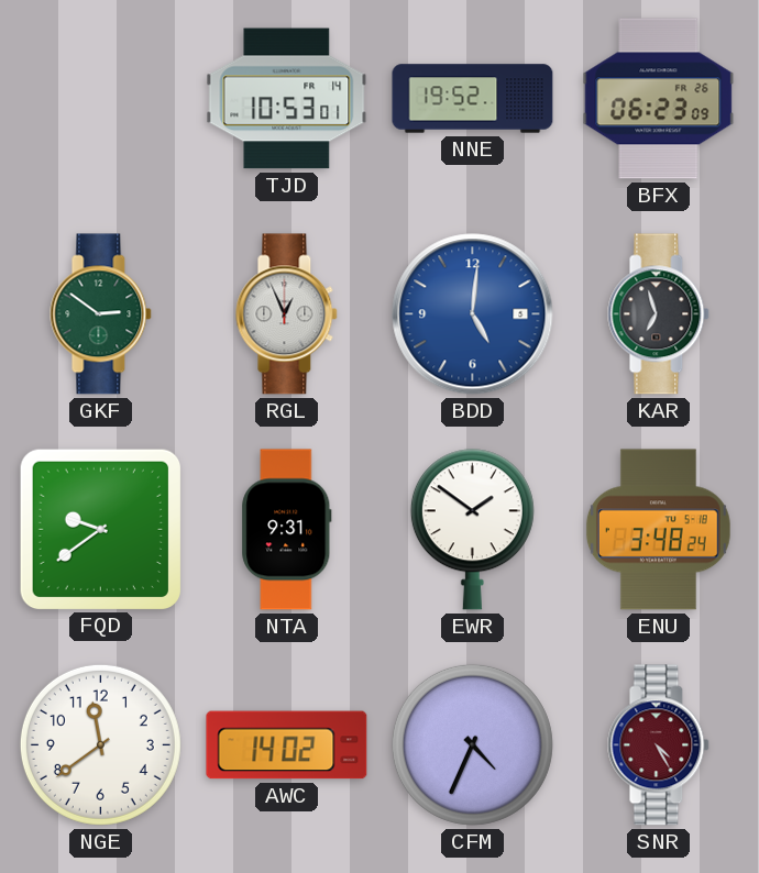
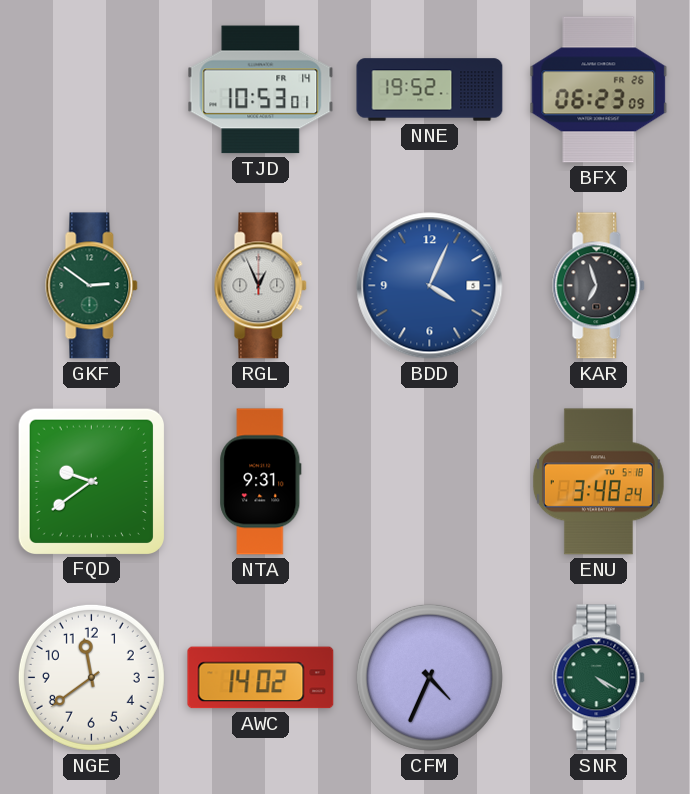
BDD: 5:01 -> 4:04
EWR: 1:51 -> none
SNR: 4:25 -> 4:20
SNR dial: burgundy -> green
